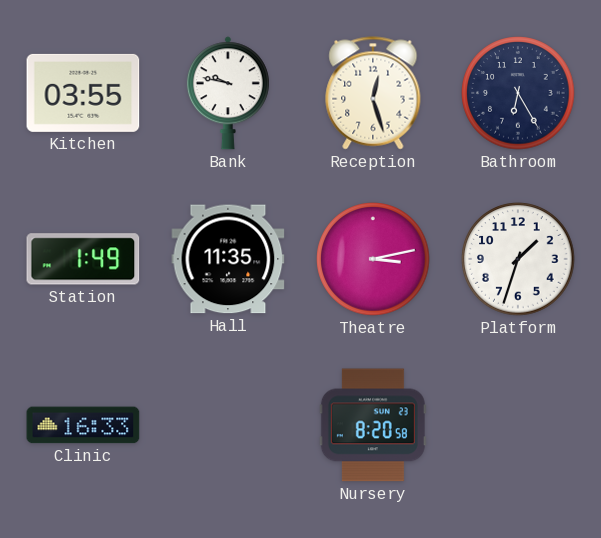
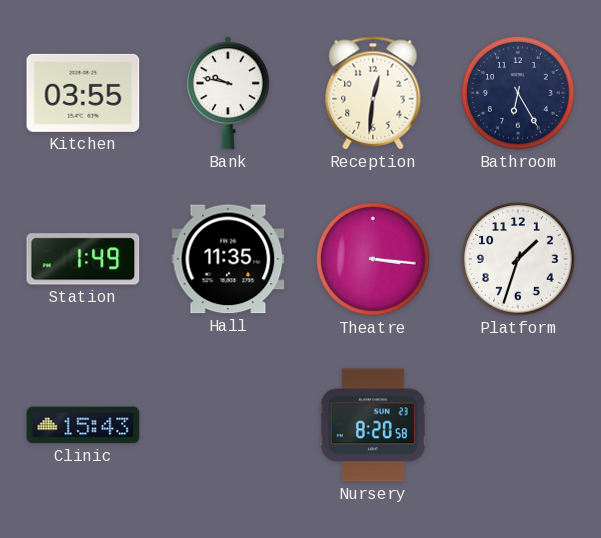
Reception: 12:27 -> 12:31
Theatre: 3:13 -> 3:16
Clinic: 16:33 -> 15:43
